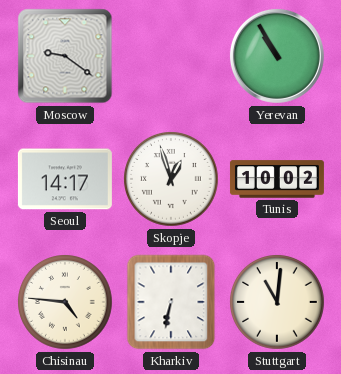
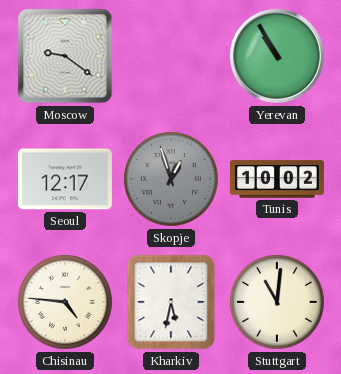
Seoul: 14:17 -> 12:17
Skopje dial: white -> grey
Kharkiv: 6:32 -> 5:32
